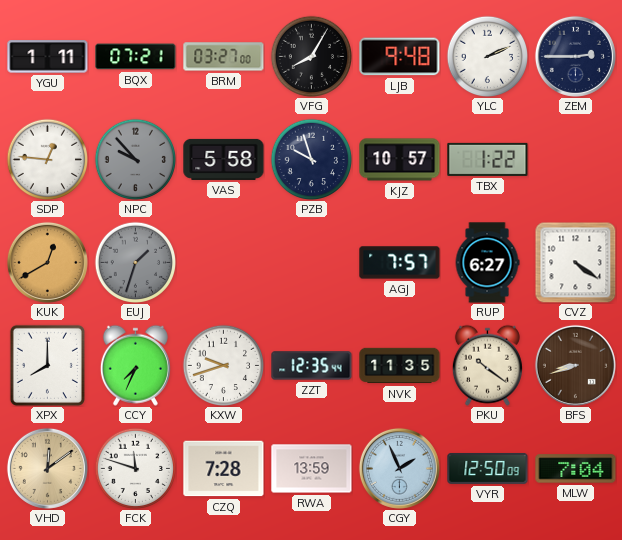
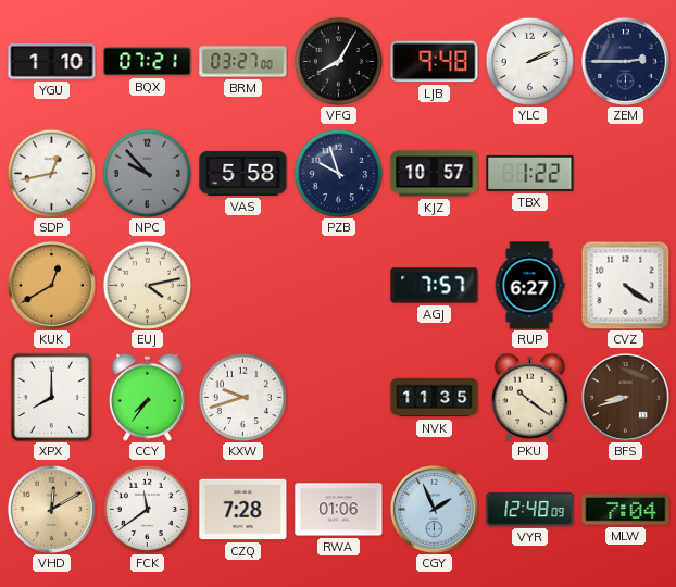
YGU: 1:11 -> 1:10
SDP: 12:46 -> 12:43
EUJ: 1:33 -> 4:13
EUJ dial: grey -> cream
CCY: 7:34 -> 7:36
ZZT: 12:35 -> none
VHD: 12:09 -> 12:10
FCK: 11:48 -> 11:39
RWA: 13:59 -> 01:06
VYR: 12:50 -> 12:48
